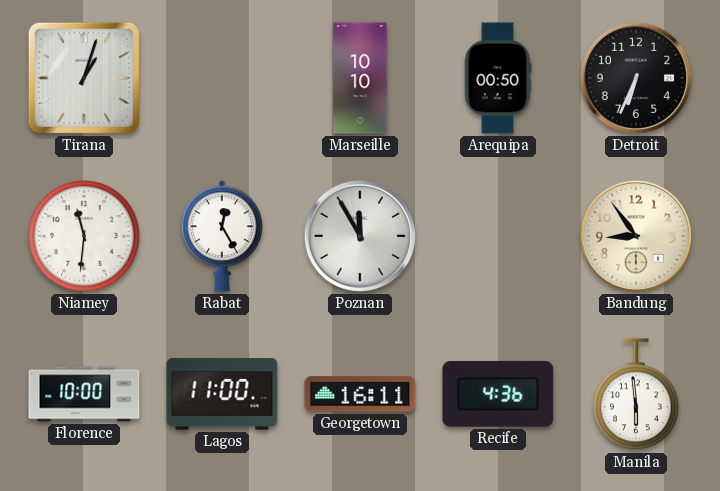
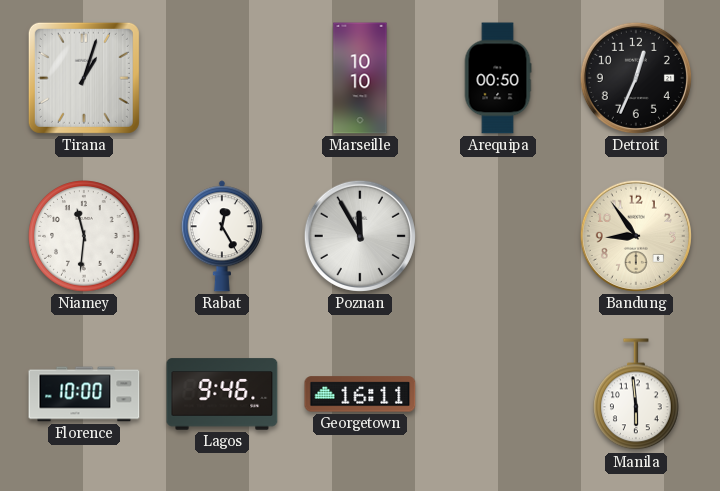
Detroit: 6:34 -> 12:34
Lagos: 11:00 -> 9:46
Recife: 4:36 -> none
